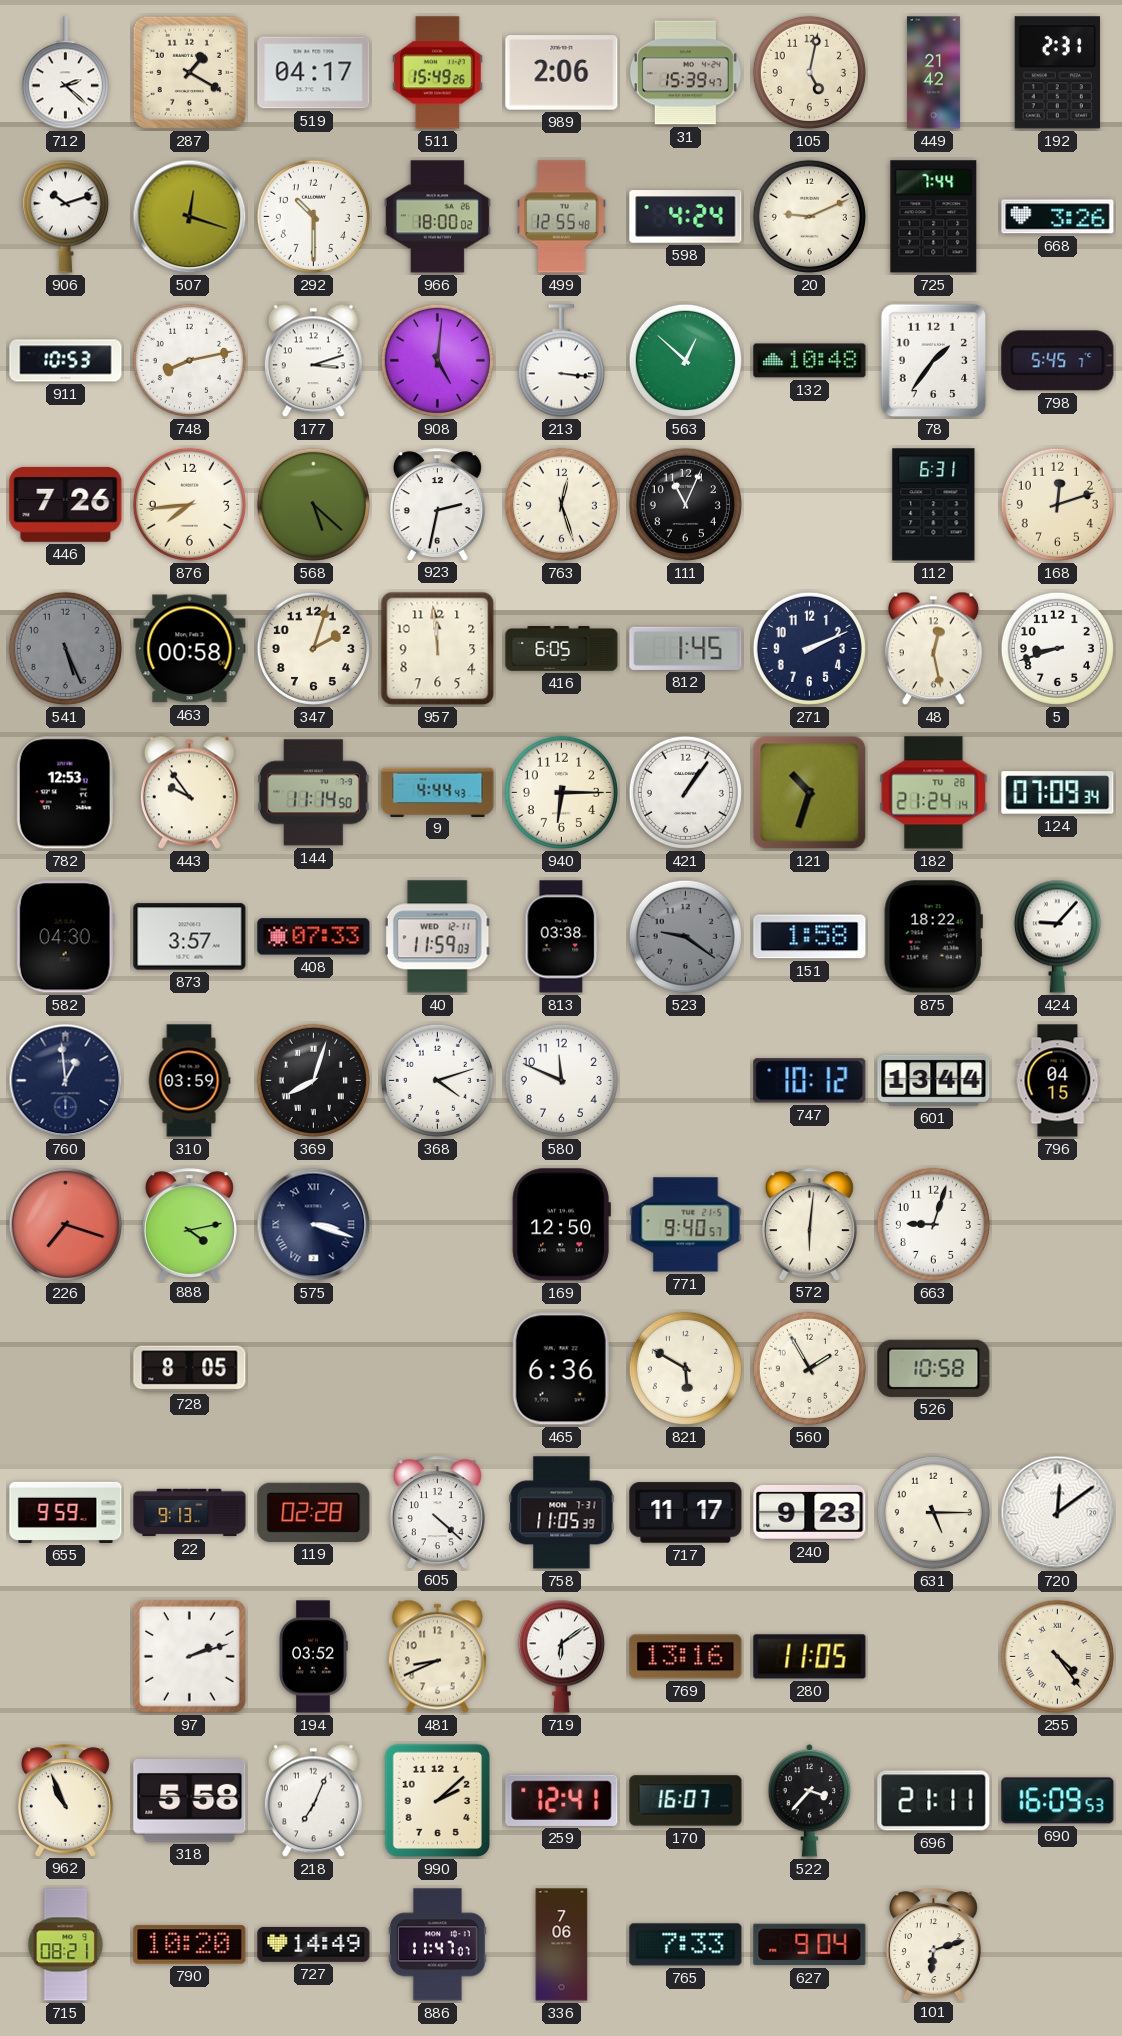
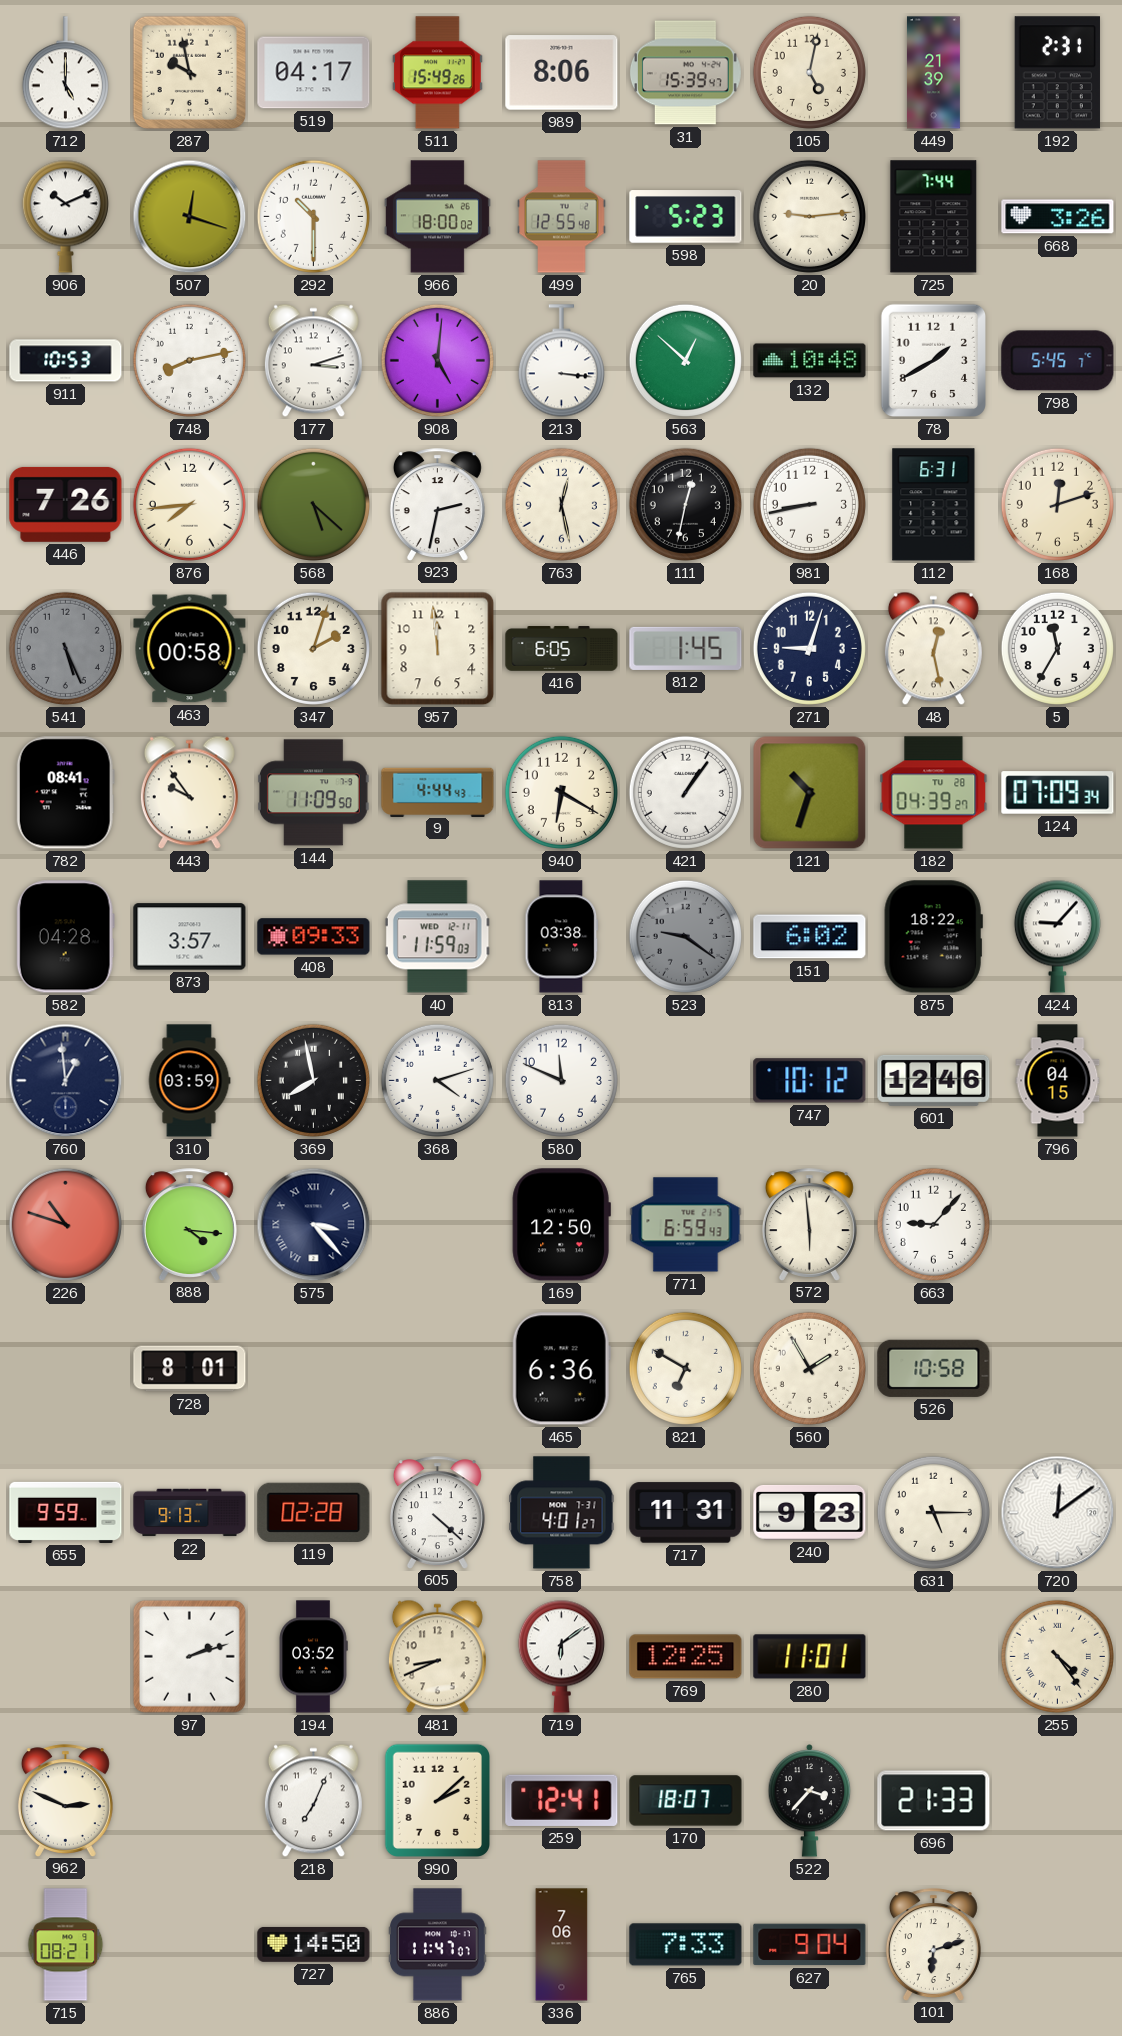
712: 2:22 -> 5:00
287: 1:20 -> 9:58
989: 2:06 -> 8:06
449: 21:42 -> 21:39
906: 10:12 -> 10:11
598: 4:24 -> 5:23
20: 9:11 -> 9:14
78: 1:36 -> 1:40
763: 12:27 -> 12:28
111: 11:04 -> 12:32
981: none -> 8:43
271: 2:11 -> 9:03
5: 8:42 -> 11:35
782: 12:53 -> 08:41
144: 11:14 -> 11:09
940: 6:15 -> 6:20
182: 21:24 -> 04:39
582: 04:30 -> 04:28
408: 07:33 -> 09:33
151: 1:58 -> 6:02
369: 8:03 -> 7:58
601: 13:44 -> 12:46
226: 7:18 -> 10:48
888: 4:13 -> 4:16
575: 3:18 -> 3:23
771: 9:40 -> 6:59
572: 6:01 -> 5:59
663: 9:03 -> 9:07
728: 8:05 -> 8:01
821: 5:50 -> 6:50
758: 11:05 -> 4:01
717: 11:17 -> 11:31
769: 13:16 -> 12:25
280: 11:05 -> 11:01
962: 10:56 -> 2:49
318: 5:58 -> none
170: 16:07 -> 18:07
696: 21:11 -> 21:33
690: 16:09 -> none
790: 10:20 -> none
727: 14:49 -> 14:50
